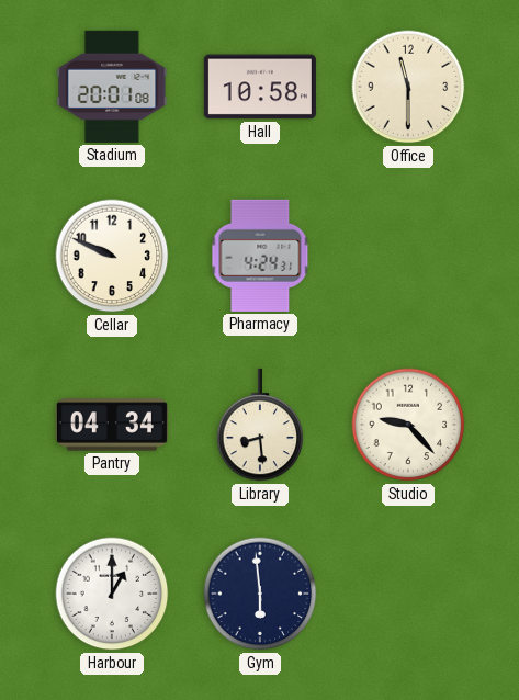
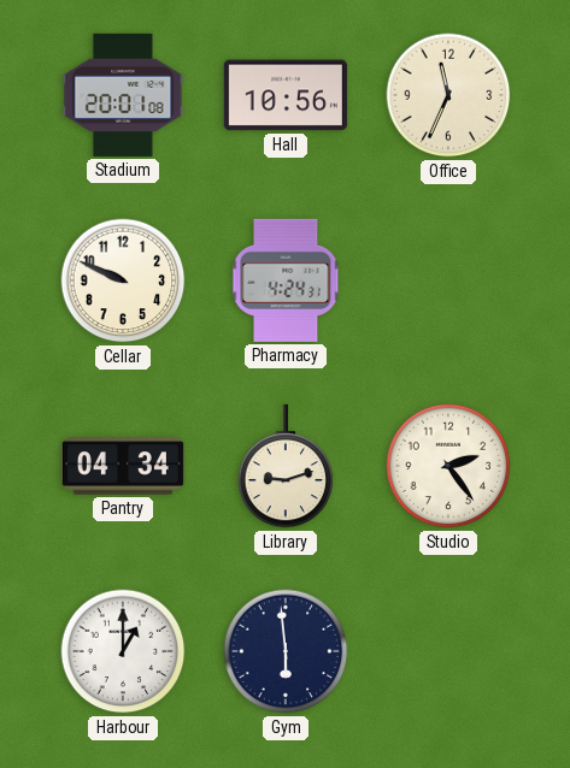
Hall: 10:58 -> 10:56
Office: 11:30 -> 11:34
Library: 8:29 -> 9:12
Studio: 9:23 -> 2:24
